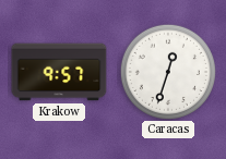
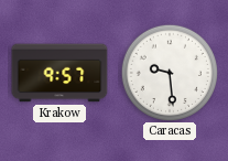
Caracas: 12:33 -> 9:29
